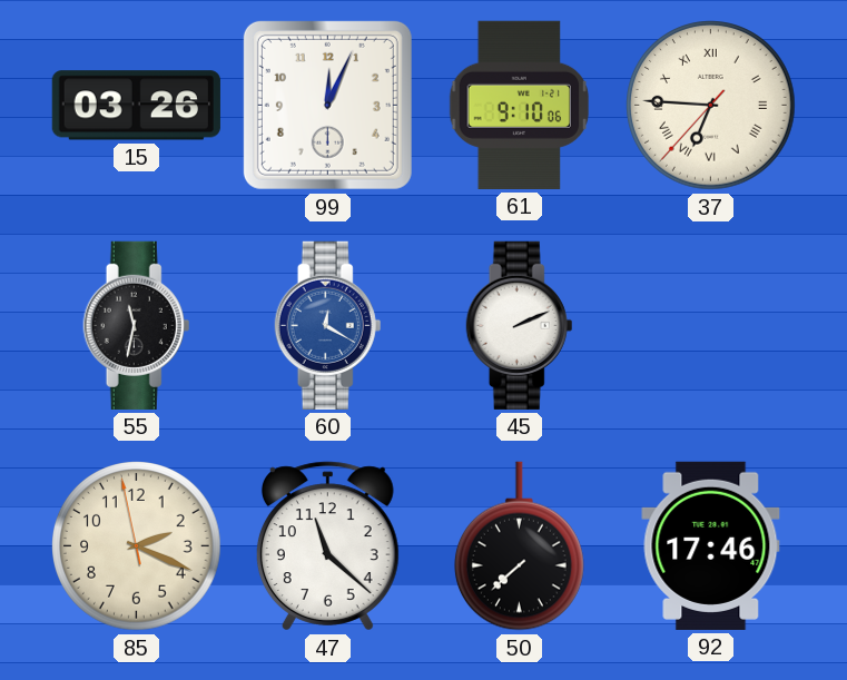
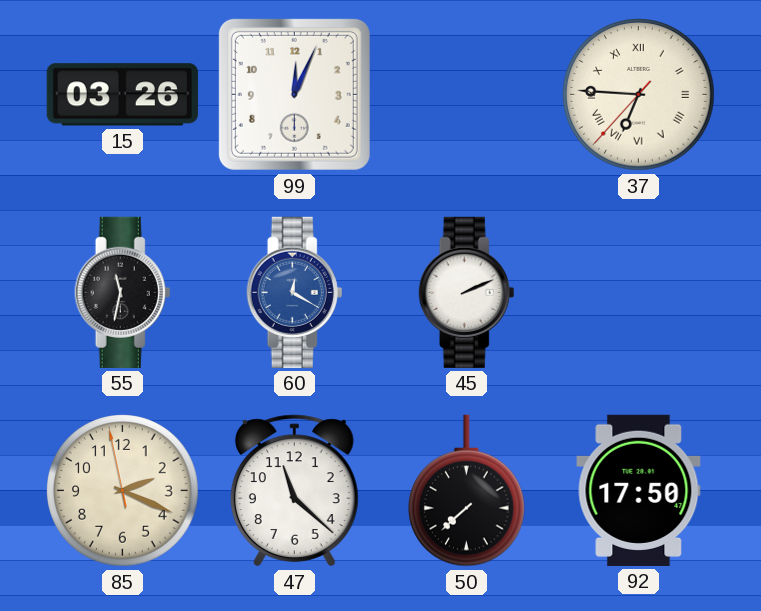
61: 9:10 -> none
92: 17:46 -> 17:50
